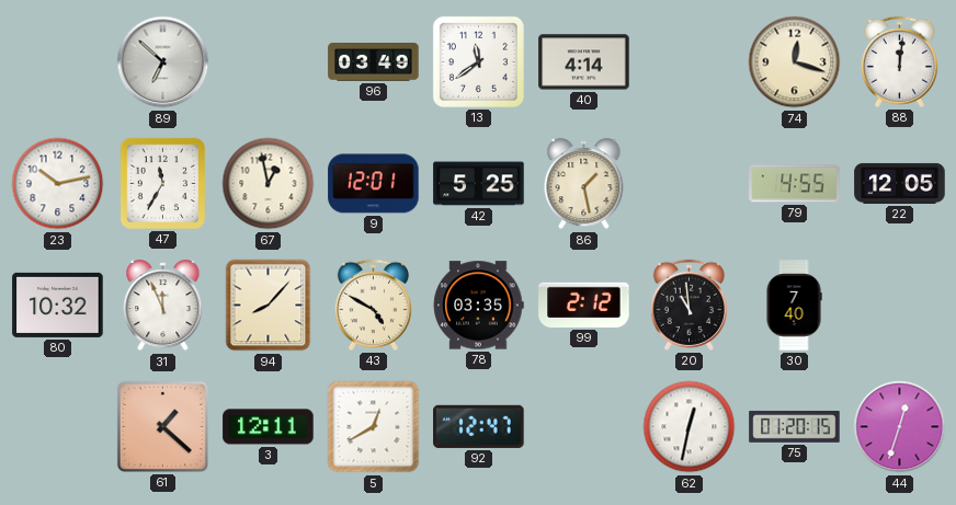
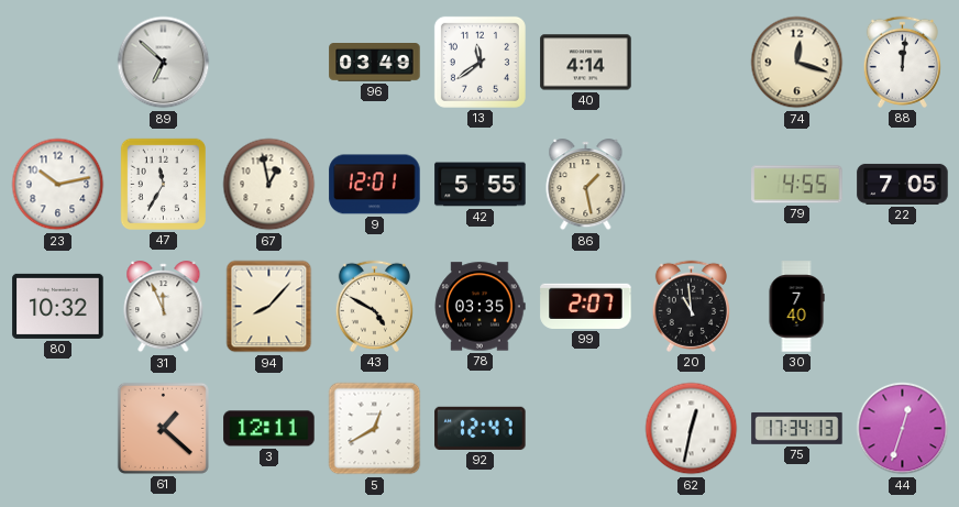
42: 5:25 -> 5:55
22: 12:05 -> 7:05
99: 2:12 -> 2:07
75: 01:20 -> 17:34
